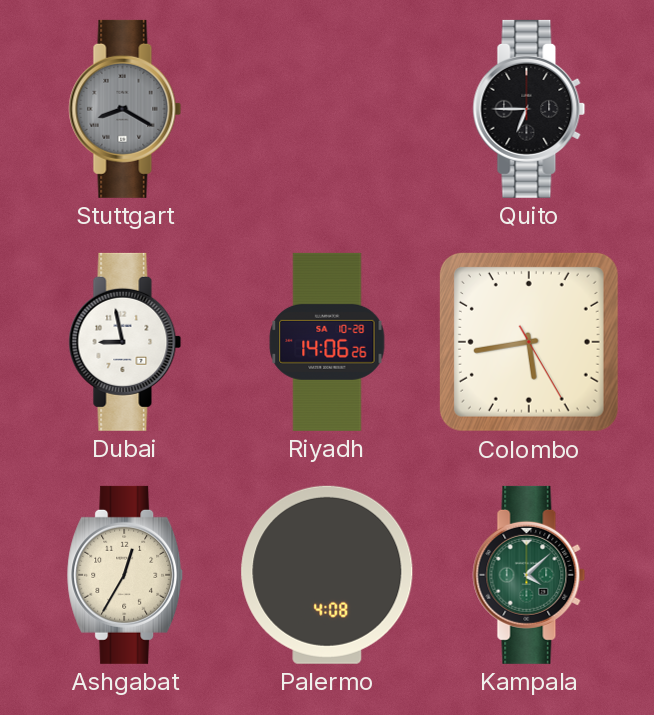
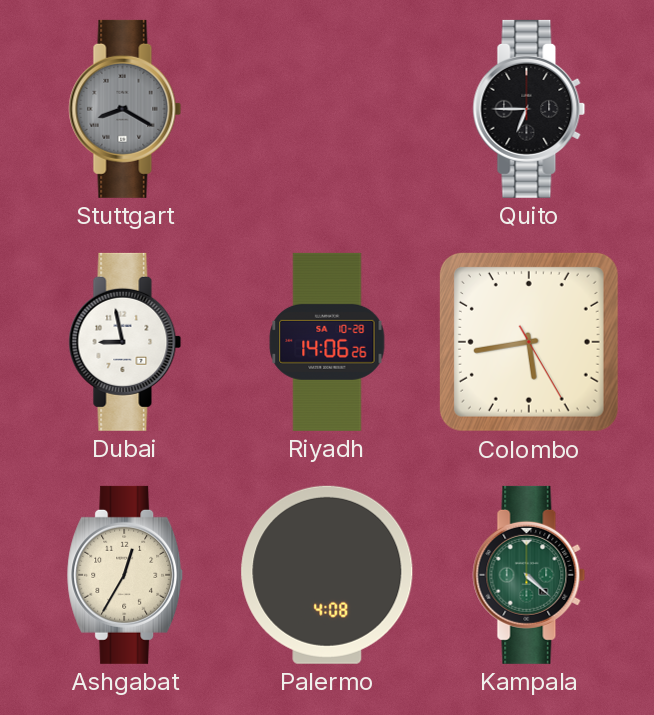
Kampala: 4:08 -> 4:22
